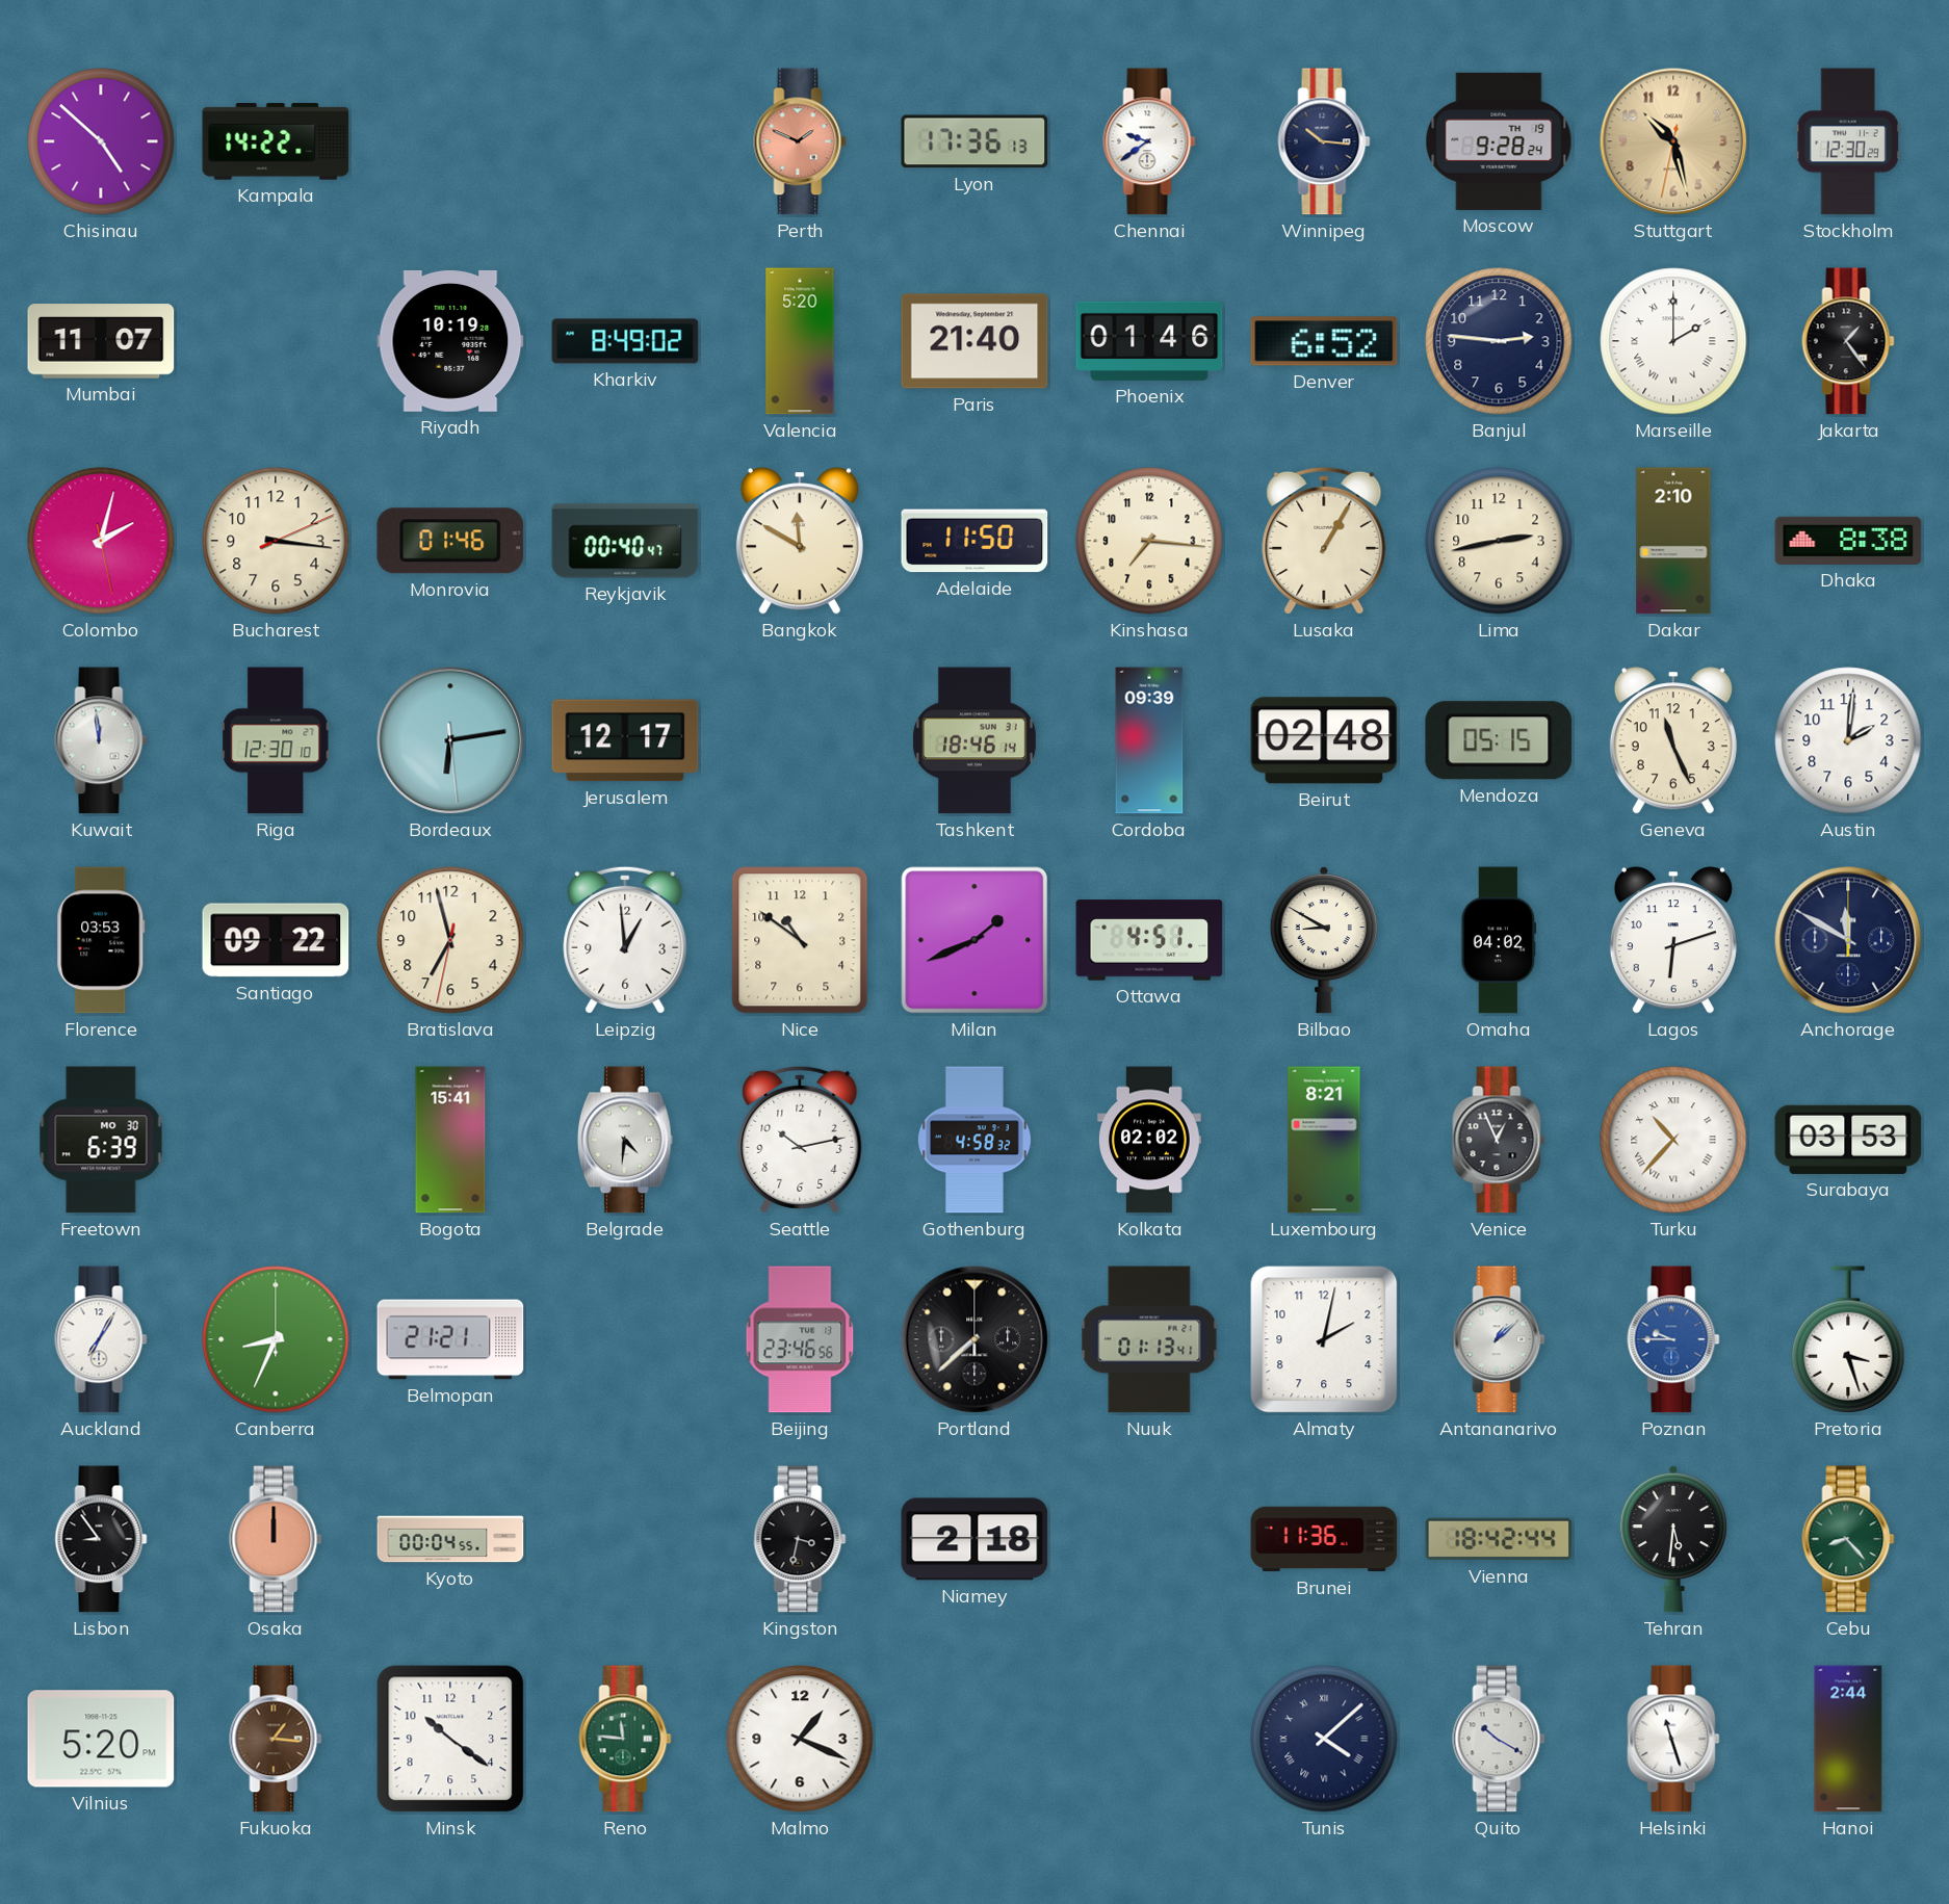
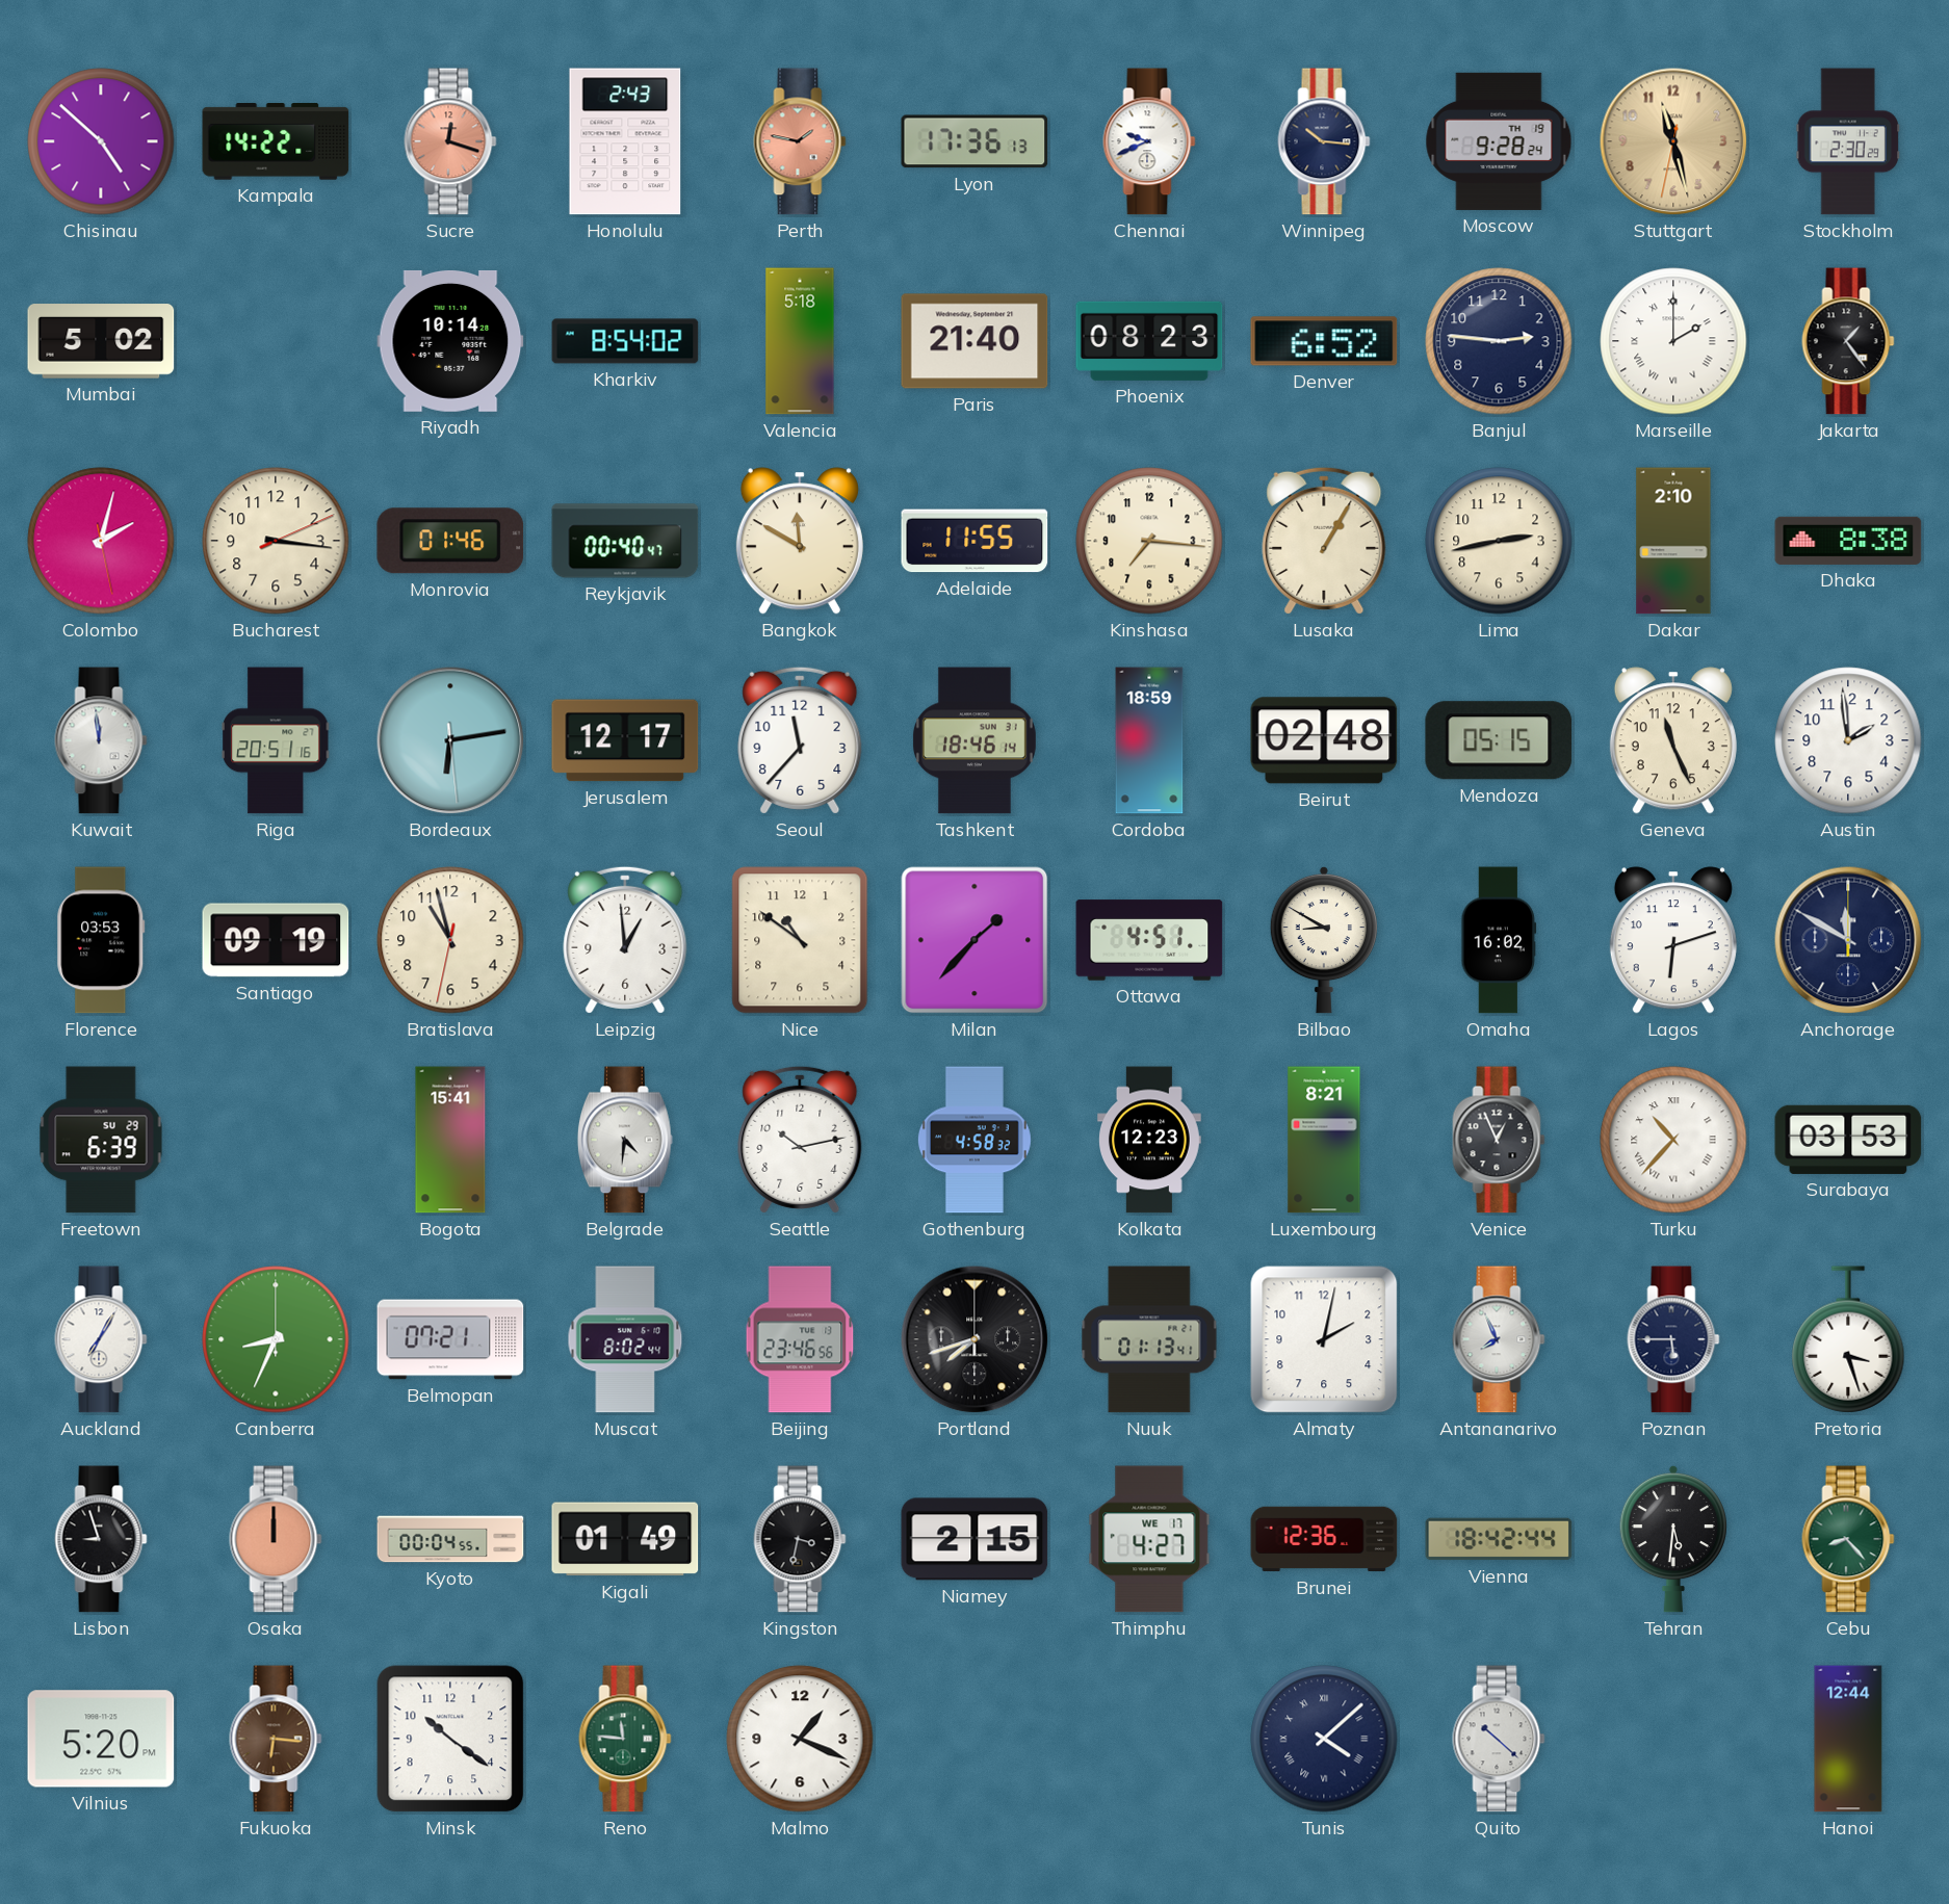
Sucre: none -> 12:18
Honolulu: none -> 2:43
Perth: 1:49 -> 1:47
Chennai: 9:39 -> 9:41
Stuttgart: 10:27 -> 11:27
Stockholm: 12:30 -> 2:30
Mumbai: 11:07 -> 5:02
Riyadh: 10:19 -> 10:14
Kharkiv: 8:49 -> 8:54
Valencia: 5:20 -> 5:18
Phoenix: 01:46 -> 08:23
Adelaide: 11:50 -> 11:55
Riga: 12:30 -> 20:51
Seoul: none -> 11:37
Cordoba: 09:39 -> 18:59
Austin: 2:01 -> 1:59
Santiago: 09:22 -> 09:19
Bratislava: 6:57 -> 10:57
Milan: 1:41 -> 1:37
Omaha: 04:02 -> 16:02
Freetown date: MO 30 -> SU 29
Kolkata: 02:02 -> 12:23
Belmopan: 21:21 -> 07:21
Muscat: none -> 8:02
Portland: 7:38 -> 7:42
Antananarivo: 1:08 -> 7:56
Poznan: 9:45 -> 5:45
Poznan dial: blue -> navy
Lisbon: 8:54 -> 8:57
Kigali: none -> 01:49
Niamey: 2:18 -> 2:15
Thimphu: none -> 4:27
Brunei: 11:36 -> 12:36
Fukuoka: 1:16 -> 6:16
Quito: 10:20 -> 10:22
Helsinki: 11:27 -> none
Hanoi: 2:44 -> 12:44
